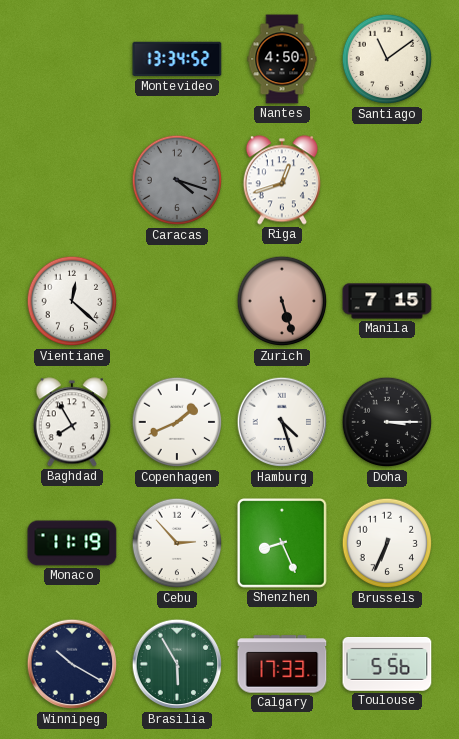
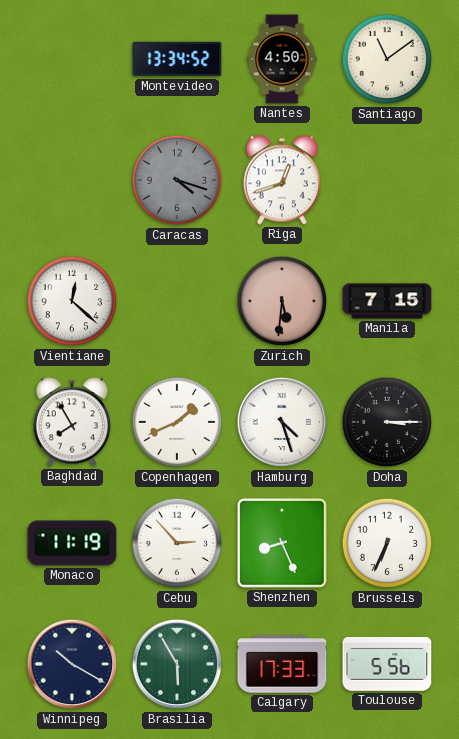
Zurich: 5:27 -> 5:31
